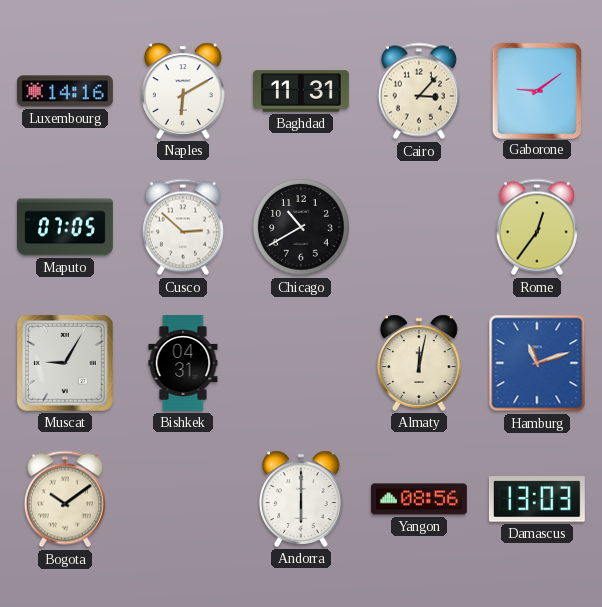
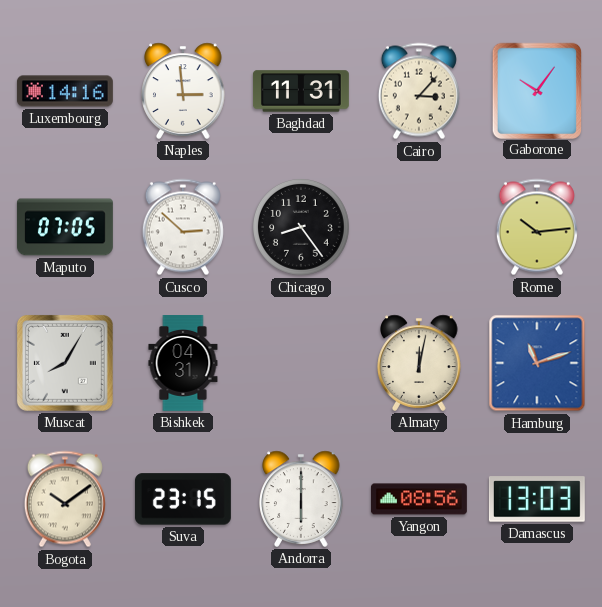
Naples: 6:10 -> 2:59
Gaborone: 9:09 -> 10:06
Chicago: 10:40 -> 8:24
Rome: 12:36 -> 10:14
Muscat: 9:05 -> 8:05
Suva: none -> 23:15
